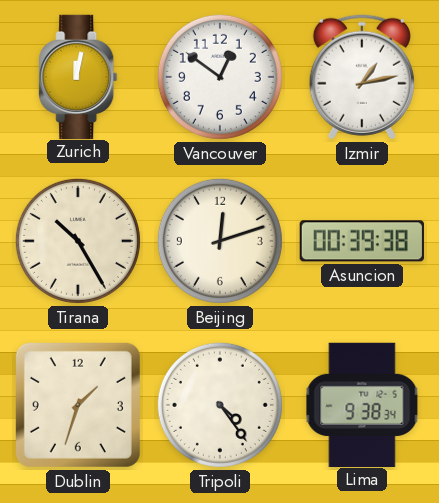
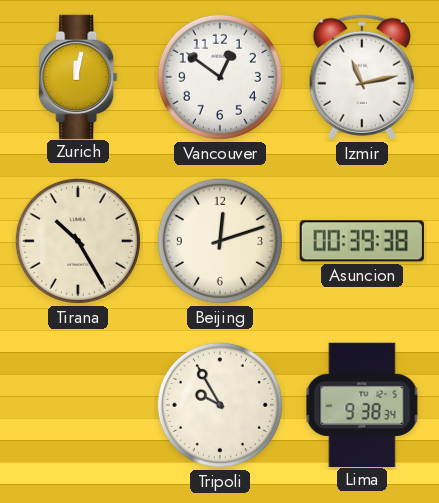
Izmir: 1:13 -> 11:13
Dublin: 1:33 -> none
Tripoli: 4:24 -> 9:55
